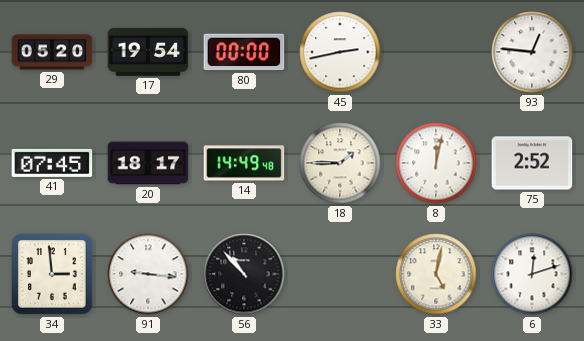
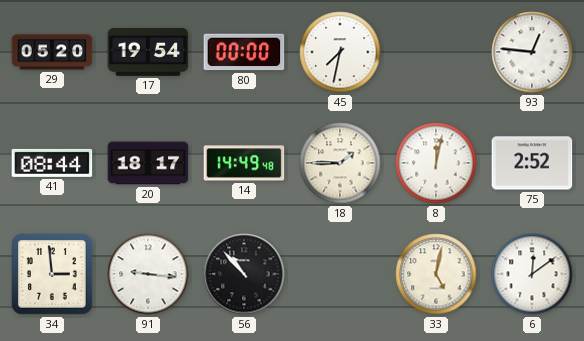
45: 2:43 -> 7:32
41: 07:45 -> 08:44
6: 12:12 -> 12:09
